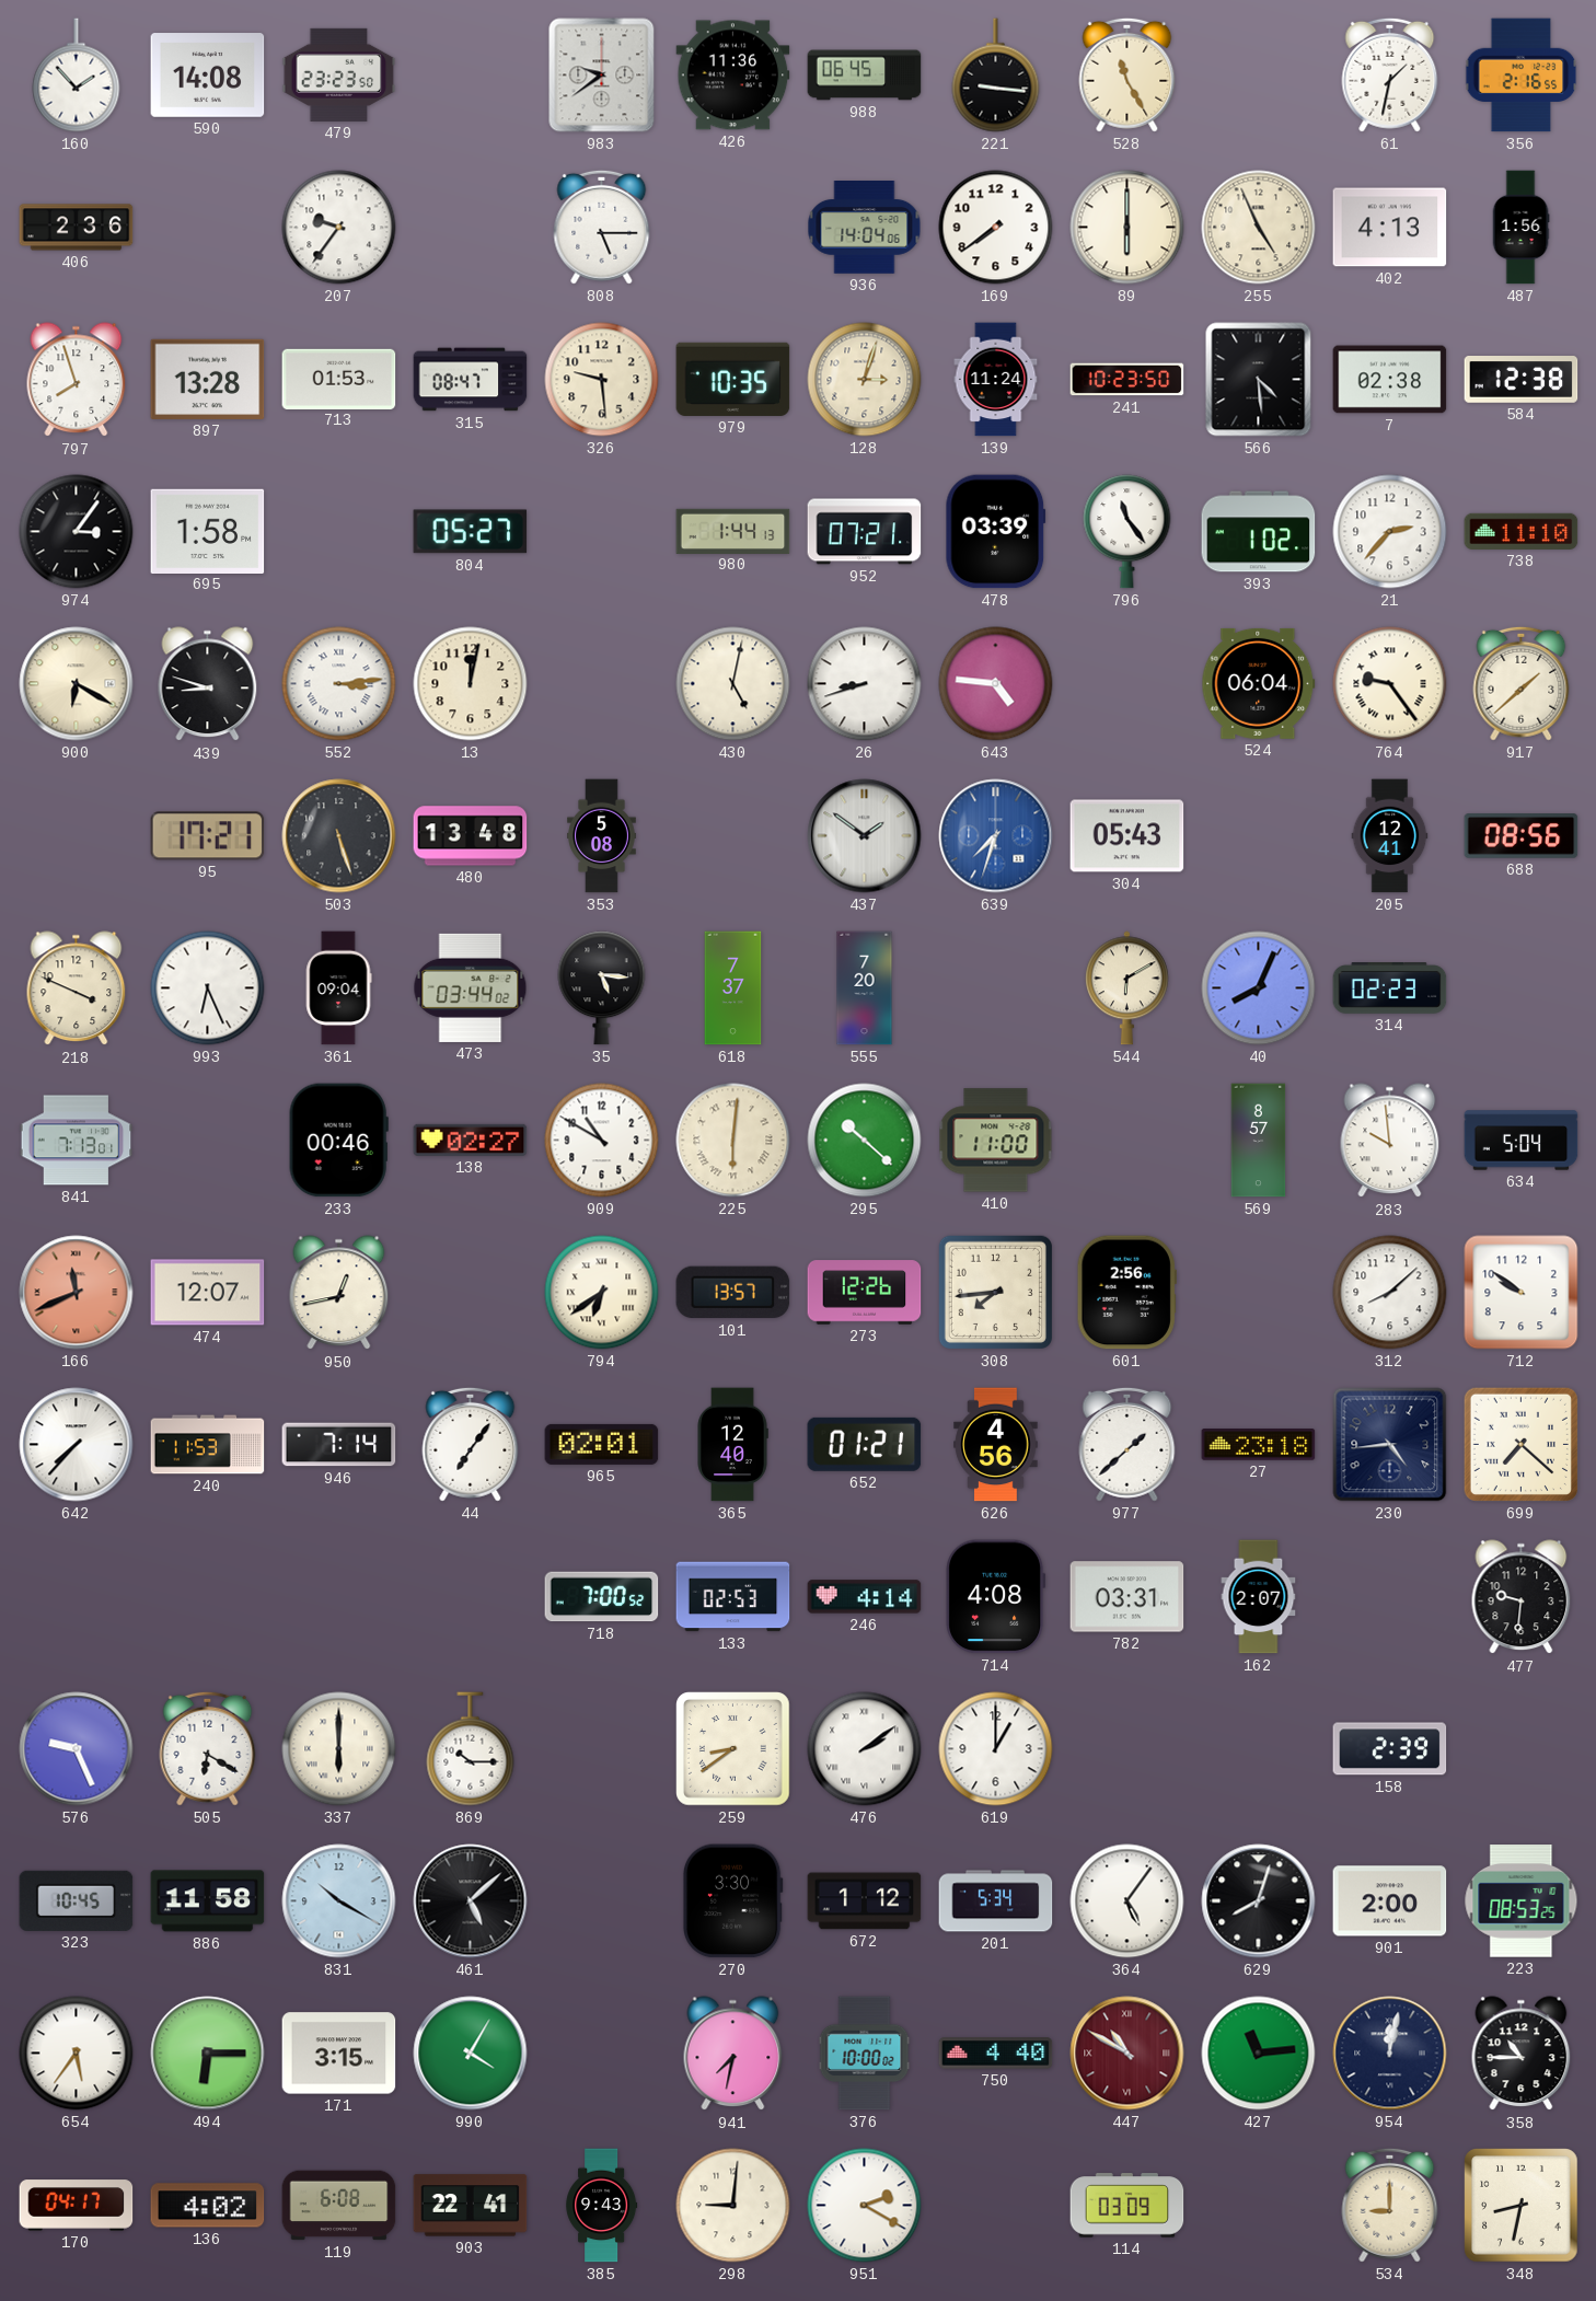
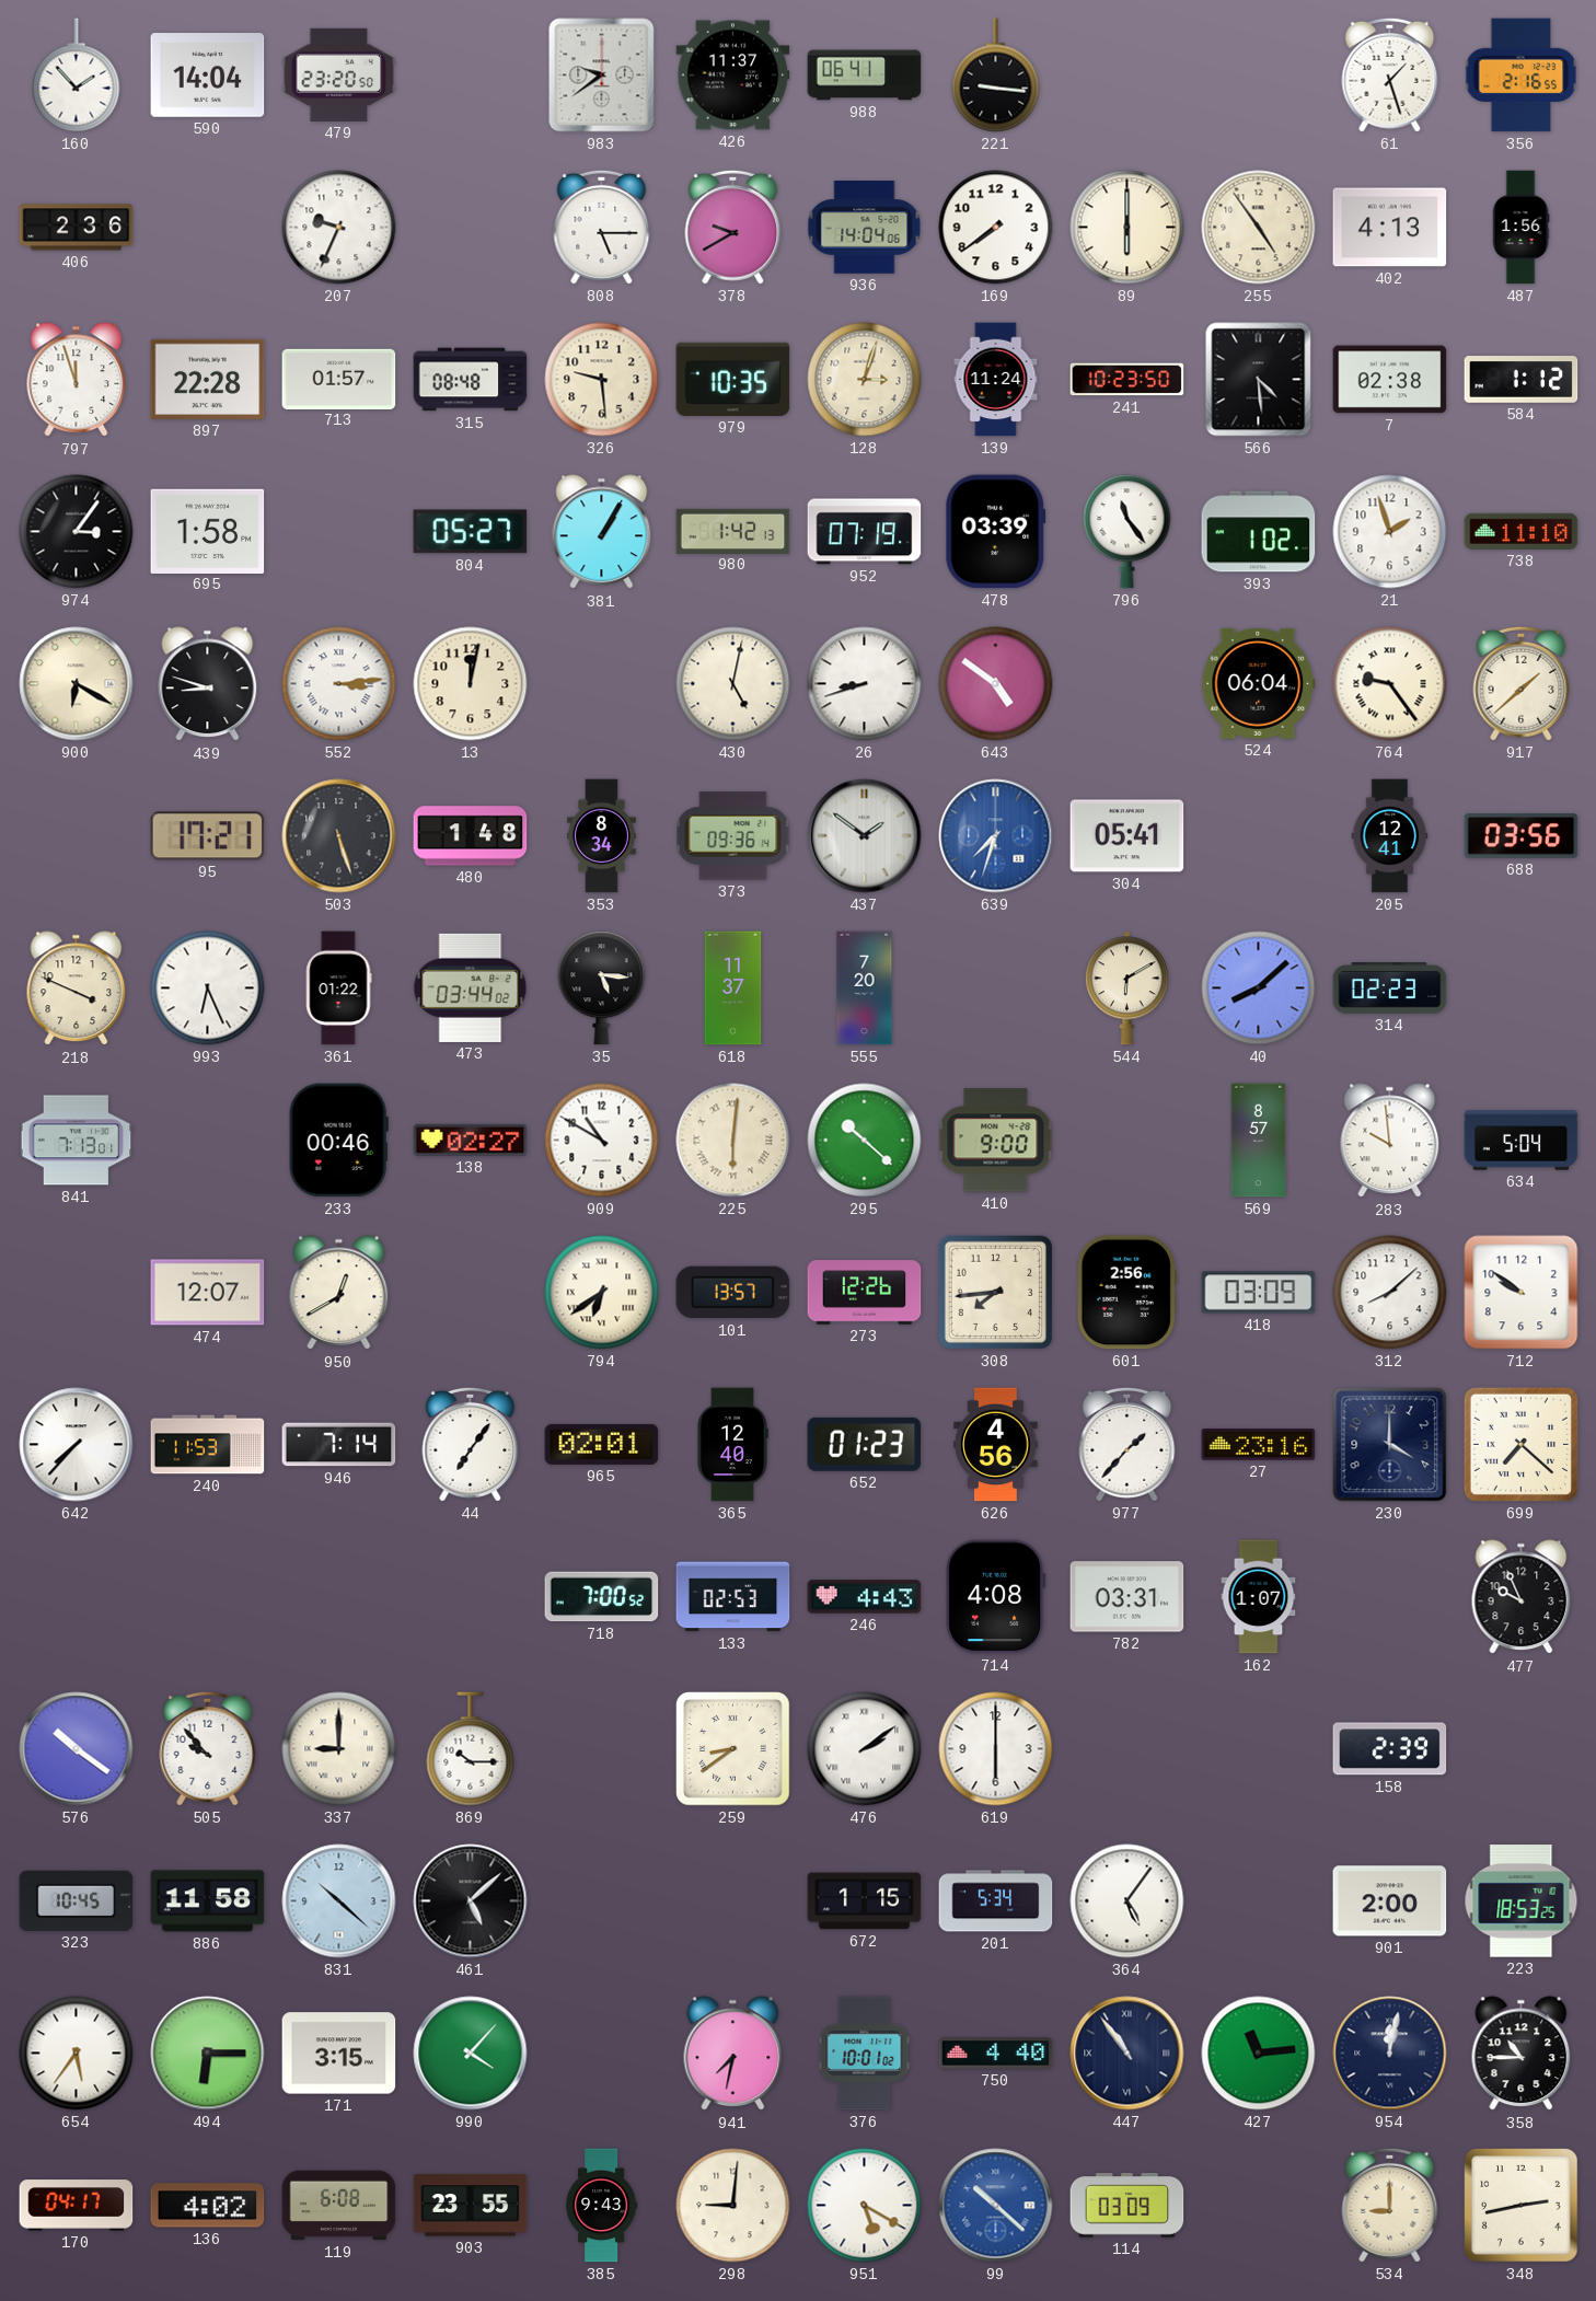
590: 14:08 -> 14:04
479: 23:23 -> 23:20
426: 11:36 -> 11:37
988: 06:45 -> 06:41
528: 11:25 -> none
61: 1:32 -> 1:27
207: 9:36 -> 9:34
378: none -> 9:40
255: 4:56 -> 4:54
797: 7:57 -> 11:57
897: 13:28 -> 22:28
713: 01:53 -> 01:57
315: 08:47 -> 08:48
584: 12:38 -> 1:12
381: none -> 1:05
980: 1:44 -> 1:42
952: 07:21 -> 07:19
21: 2:37 -> 1:57
643: 4:46 -> 4:51
480: 13:48 -> 1:48
353: 5:08 -> 8:34
373: none -> 09:36
304: 05:43 -> 05:41
688: 08:56 -> 03:56
361: 09:04 -> 01:22
618: 7:37 -> 11:37
40: 8:04 -> 8:08
410: 11:00 -> 9:00
166: 11:41 -> none
950: 12:43 -> 12:40
418: none -> 03:09
652: 01:21 -> 01:23
977: 1:38 -> 1:37
27: 23:18 -> 23:16
230: 4:44 -> 4:00
246: 4:14 -> 4:43
162: 2:07 -> 1:07
477: 9:31 -> 9:56
576: 9:26 -> 10:21
505: 6:20 -> 9:53
337: 6:00 -> 9:00
619: 1:00 -> 6:00
831: 10:20 -> 10:22
270: 3:30 -> none
672: 1:12 -> 1:15
629: 8:03 -> none
223: 08:53 -> 18:53
990: 4:05 -> 4:07
376: 10:00 -> 10:01
447: 10:50 -> 10:54
447 dial: burgundy -> navy
903: 22:41 -> 23:55
951: 2:20 -> 5:20
99: none -> 10:22
348: 8:32 -> 2:43
